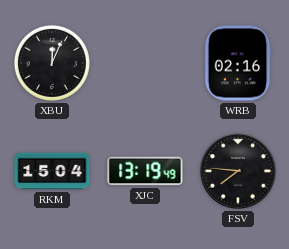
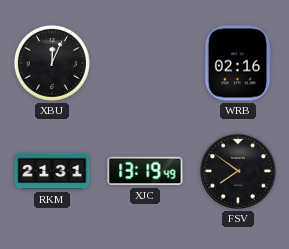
RKM: 15:04 -> 21:31
FSV: 7:46 -> 7:51
